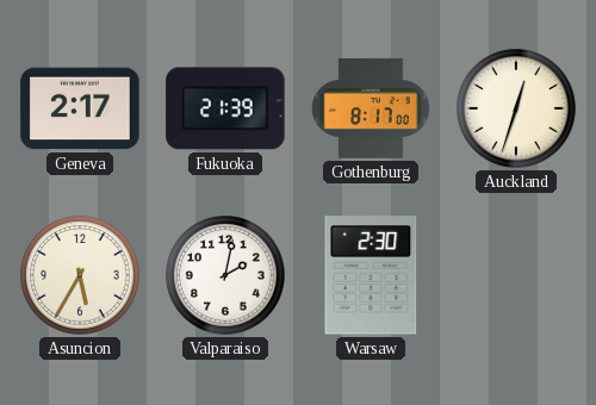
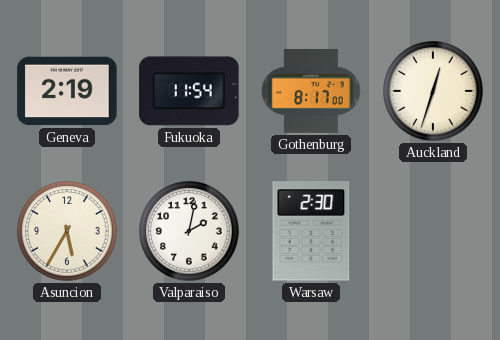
Geneva: 2:17 -> 2:19
Fukuoka: 21:39 -> 11:54
